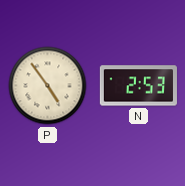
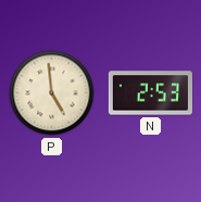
P: 4:54 -> 4:59
